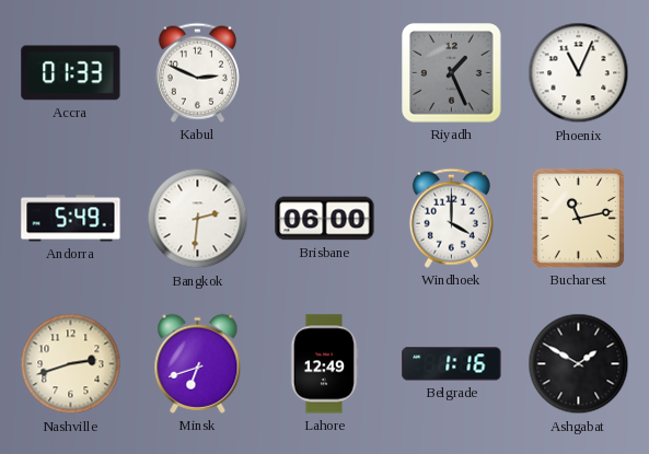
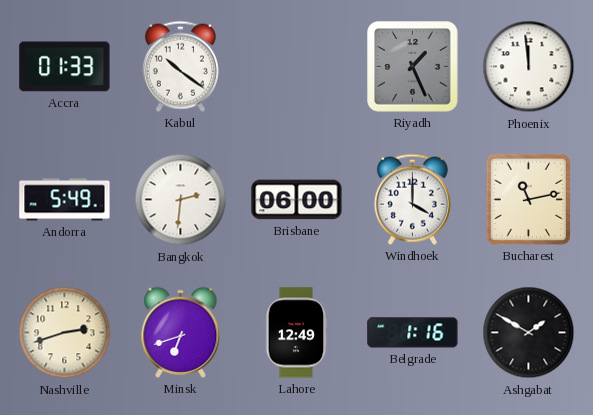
Kabul: 2:49 -> 10:21
Phoenix: 11:04 -> 11:59
